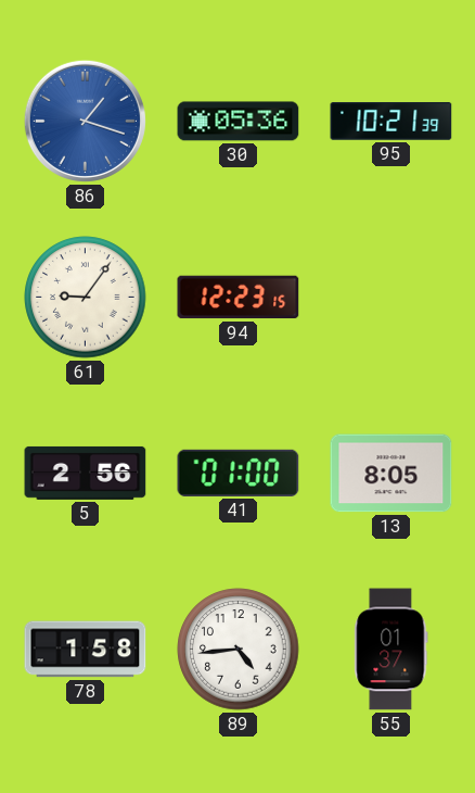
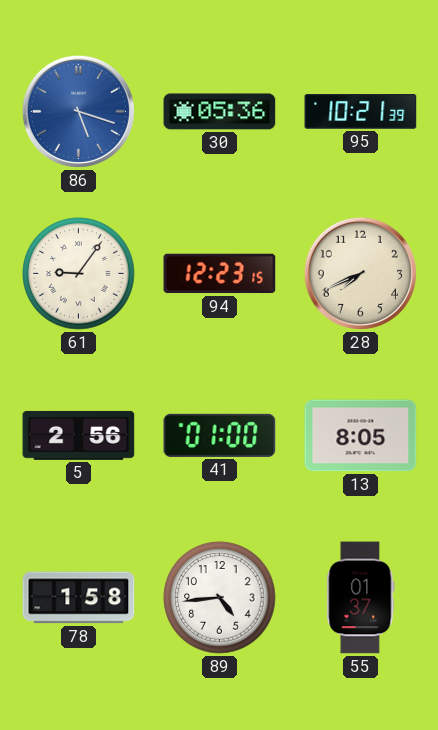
86: 1:18 -> 5:18
28: none -> 7:41
